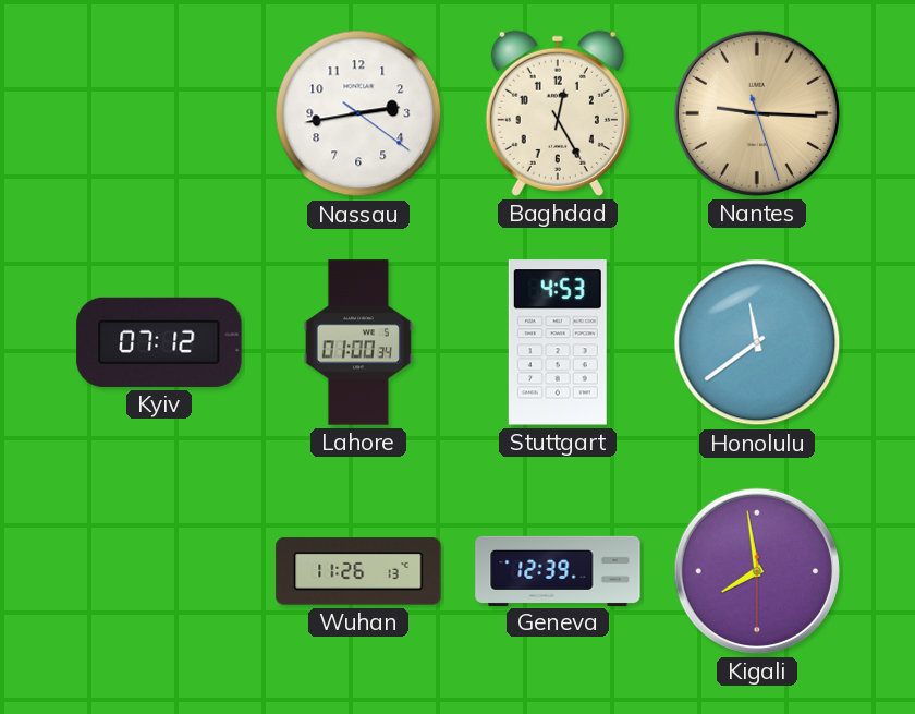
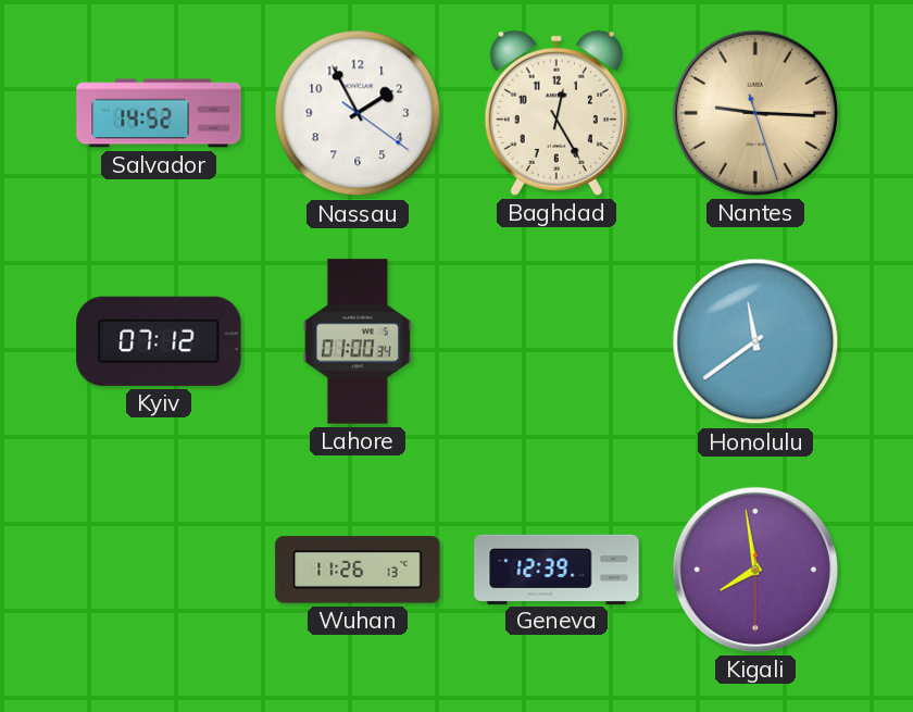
Salvador: none -> 14:52
Nassau: 2:43 -> 1:55
Stuttgart: 4:53 -> none
